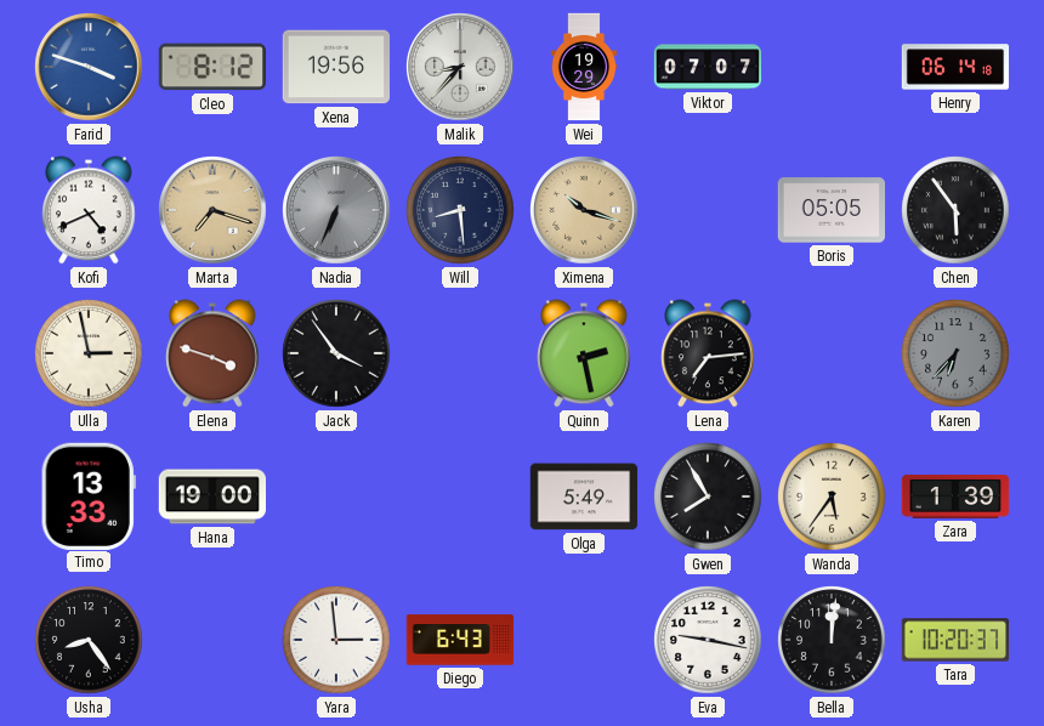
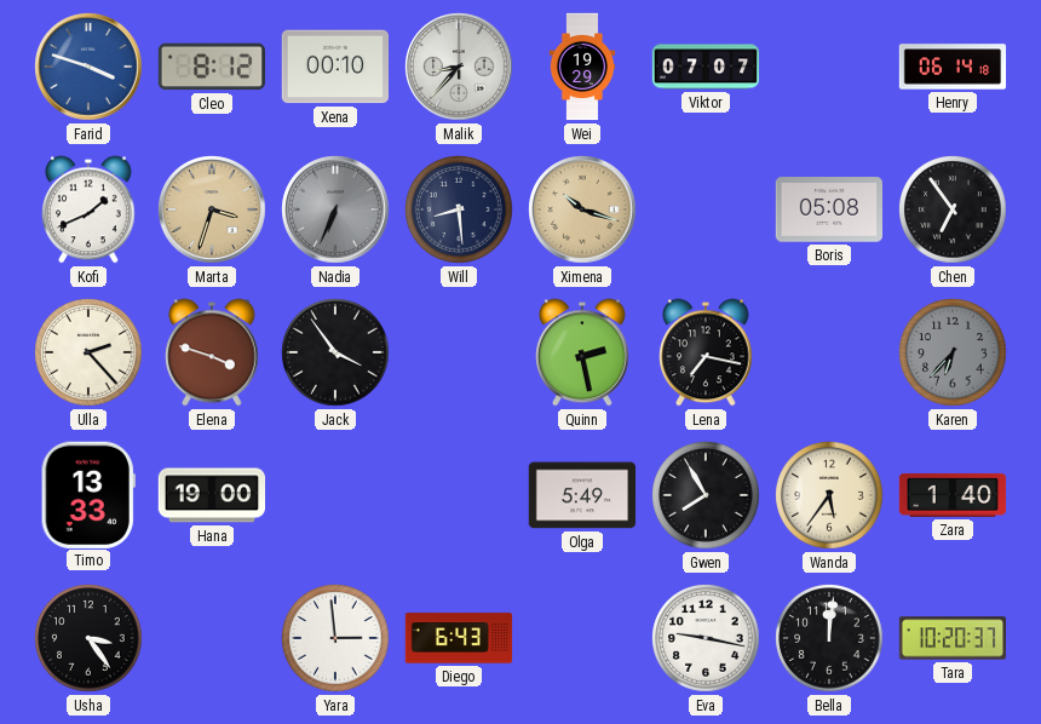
Xena: 19:56 -> 00:10
Kofi: 4:41 -> 1:41
Marta: 7:18 -> 3:33
Boris: 05:05 -> 05:08
Chen: 5:54 -> 6:54
Ulla: 2:58 -> 2:23
Lena: 7:14 -> 7:17
Zara: 1:39 -> 1:40
Usha: 8:24 -> 3:24
